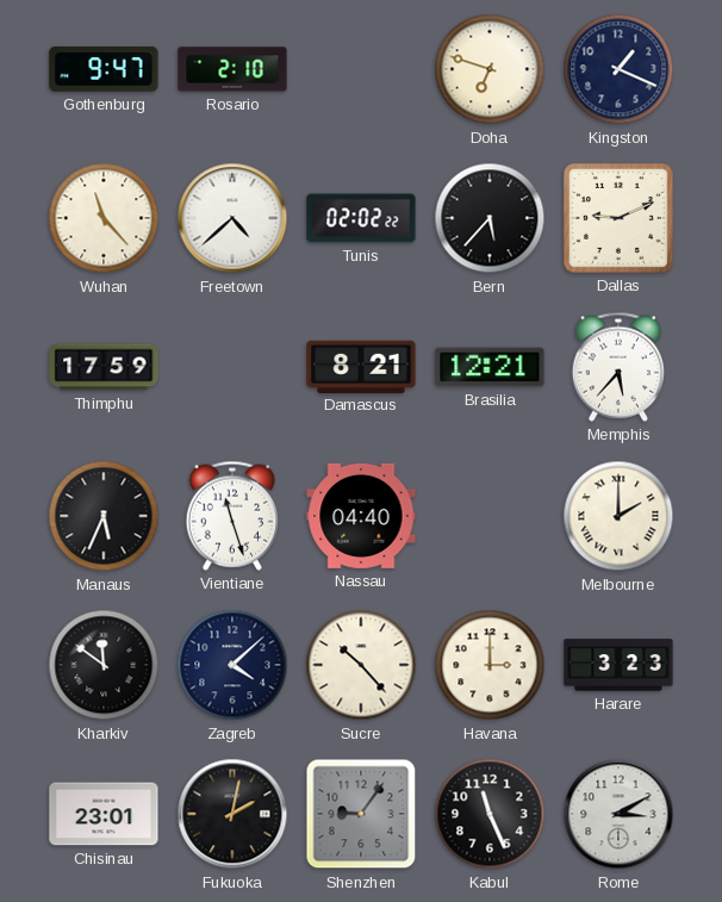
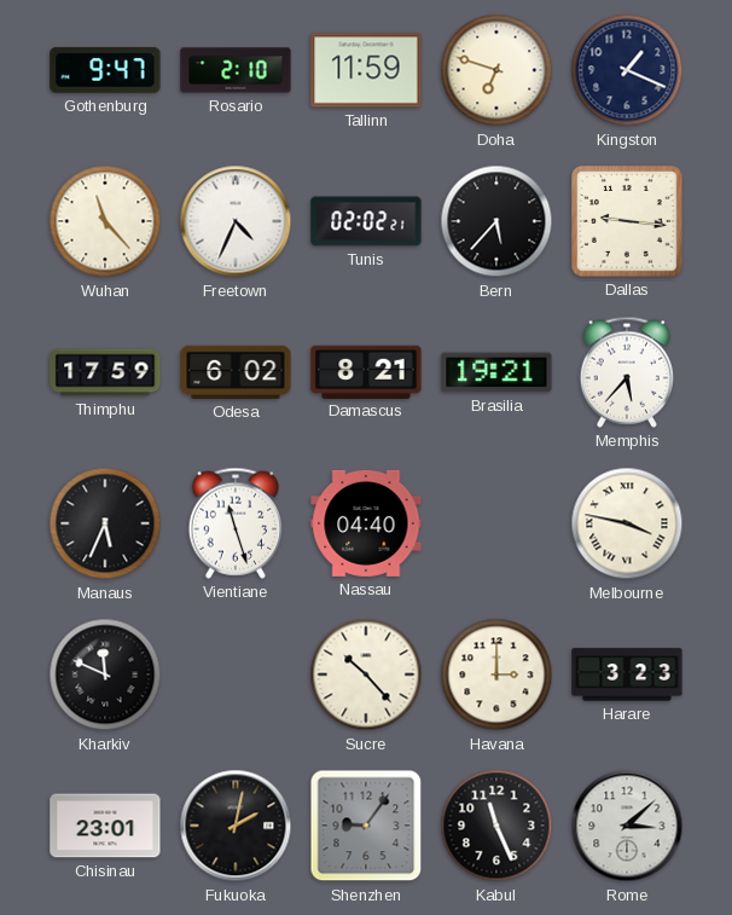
Tallinn: none -> 11:59
Freetown: 4:38 -> 4:34
Tunis: 02:02:22 -> 02:02:21
Dallas: 9:11 -> 9:16
Odesa: none -> 6:02
Brasilia: 12:21 -> 19:21
Melbourne: 2:00 -> 3:47
Kharkiv: 11:51 -> 11:49
Zagreb: 4:08 -> none
Rome: 3:10 -> 3:08
